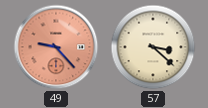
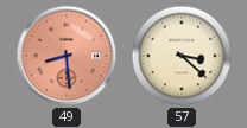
49: 9:23 -> 8:29
